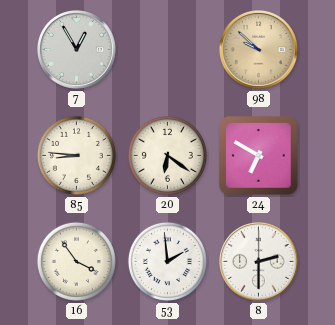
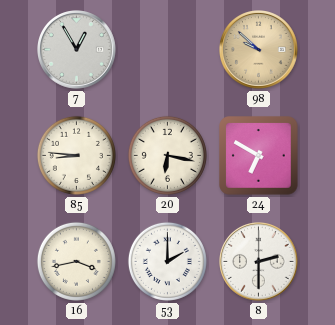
20: 6:21 -> 6:17
16: 3:54 -> 3:43
53: 1:59 -> 2:00
